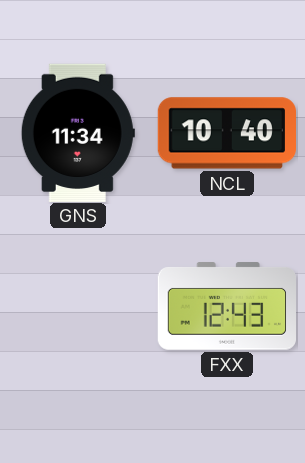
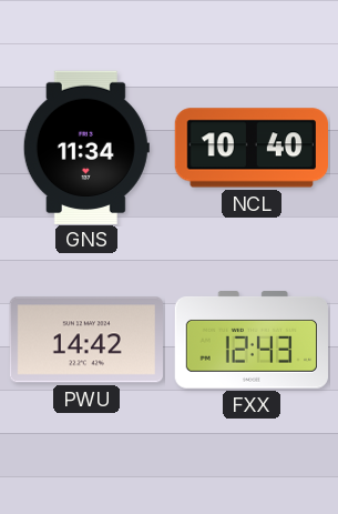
PWU: none -> 14:42
